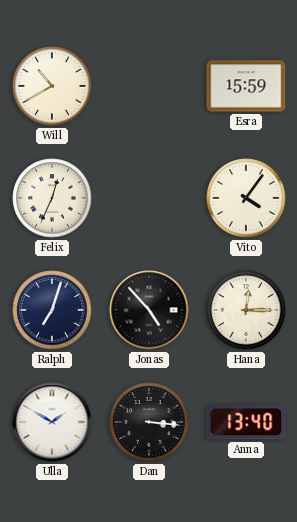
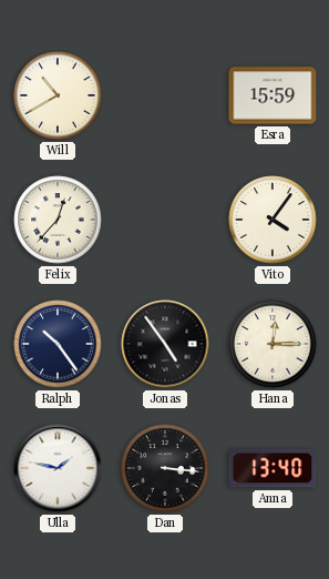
Felix: 12:34 -> 12:37
Ralph: 7:03 -> 10:24
Jonas: 4:53 -> 4:54
Ulla: 1:50 -> 1:47
